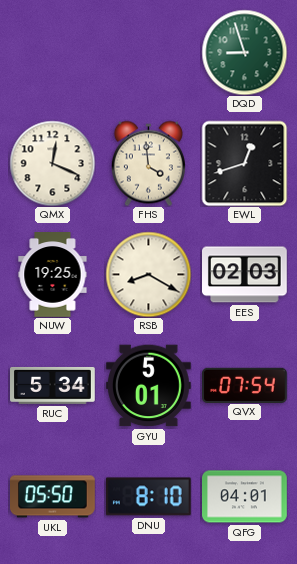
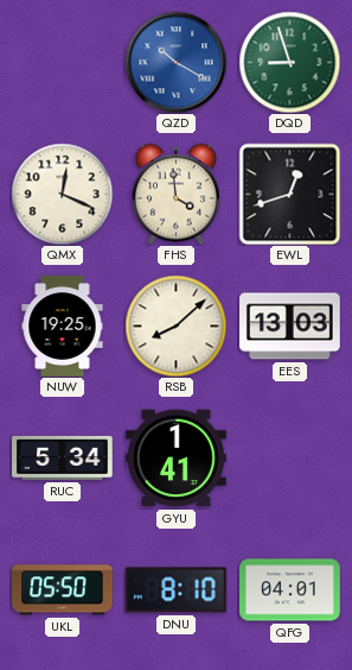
QZD: none -> 10:20
RSB: 8:20 -> 8:08
EES: 02:03 -> 13:03
GYU: 5:01 -> 1:41
QVX: 07:54 -> none
